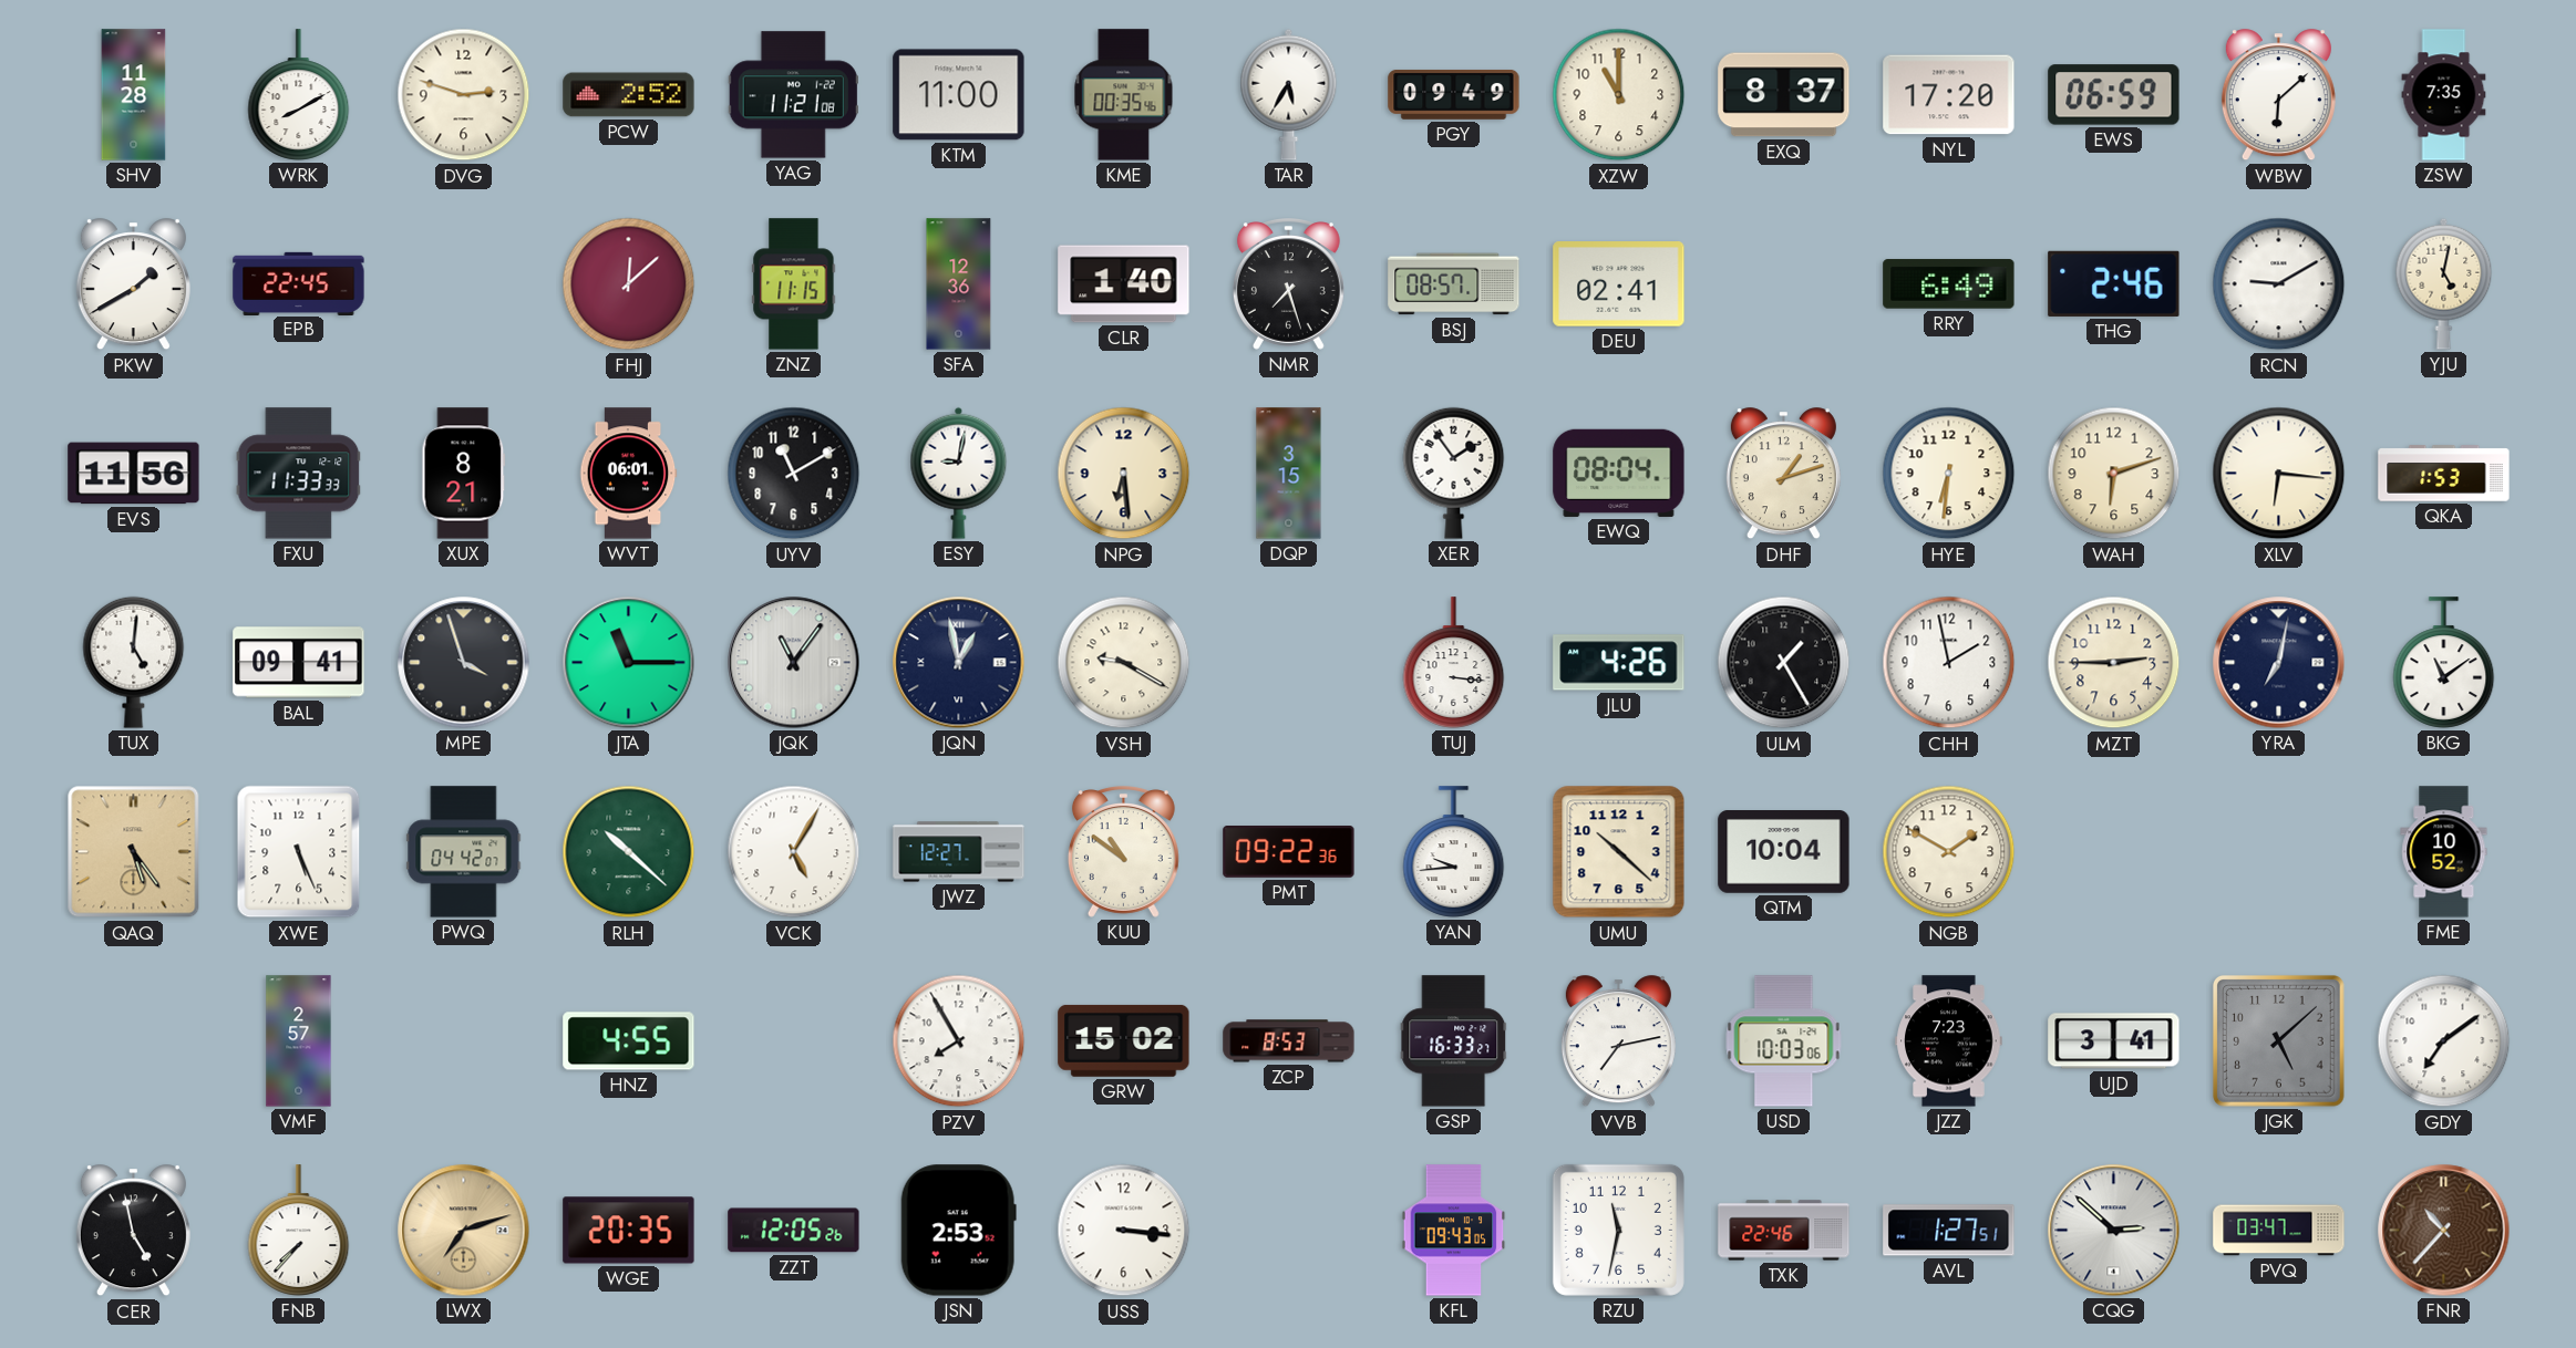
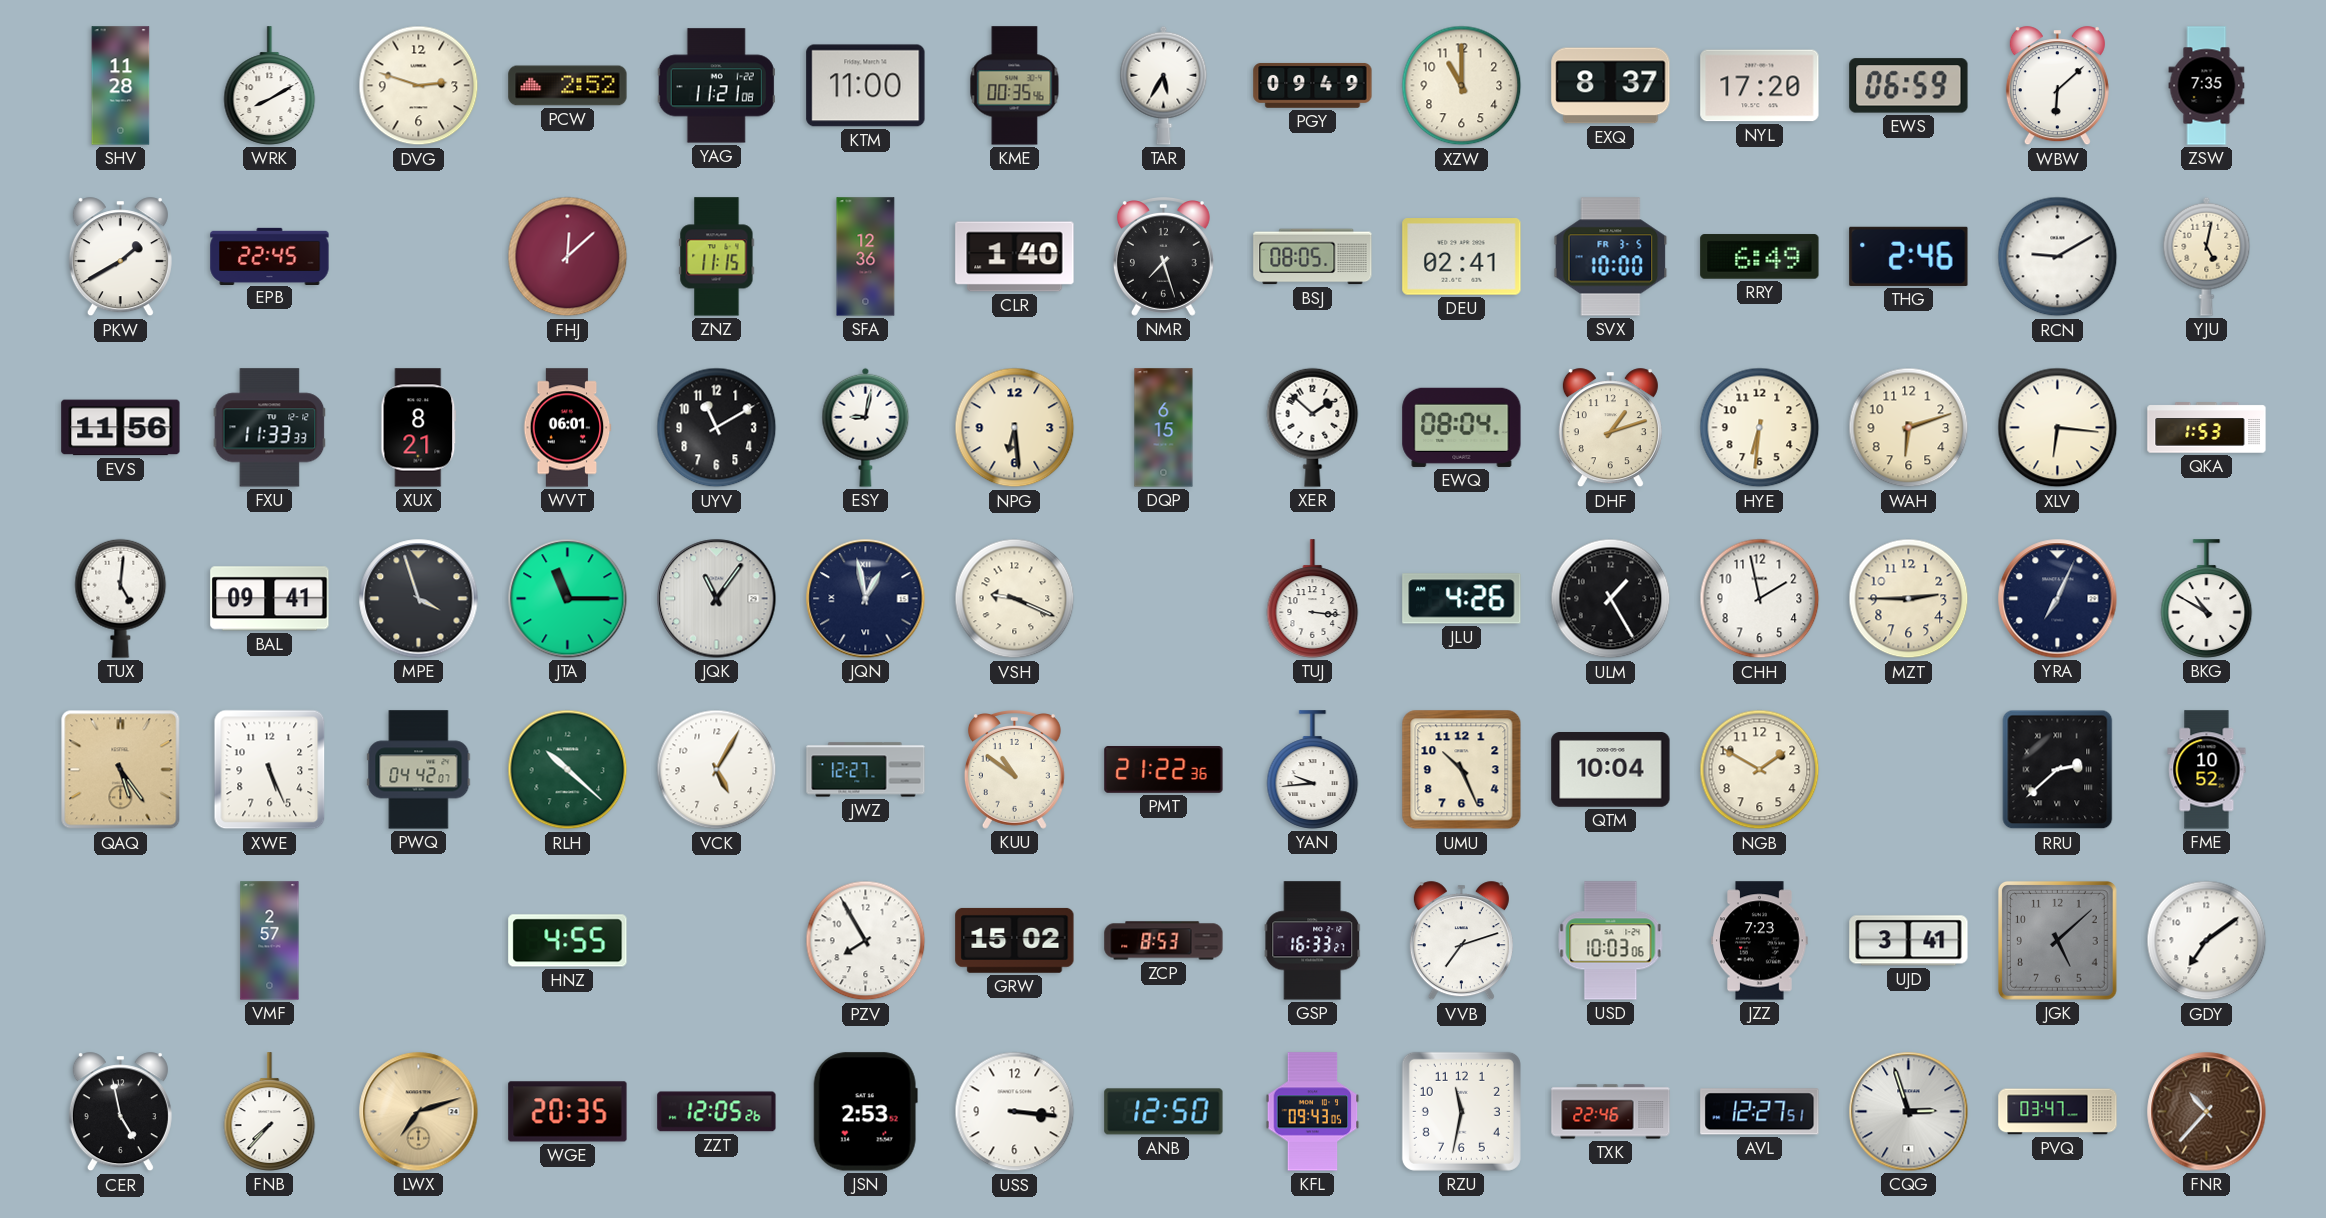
BSJ: 08:57 -> 08:05
SVX: none -> 10:00
DQP: 3:15 -> 6:15
XER: 1:54 -> 1:52
VSH: 9:20 -> 9:19
YRA: 7:02 -> 7:04
BKG: 11:09 -> 10:50
PMT: 09:22 -> 21:22
UMU: 10:22 -> 10:26
RRU: none -> 2:38
VVB: 7:13 -> 7:12
ANB: none -> 12:50
AVL: 1:27 -> 12:27
CQG: 2:52 -> 2:57
